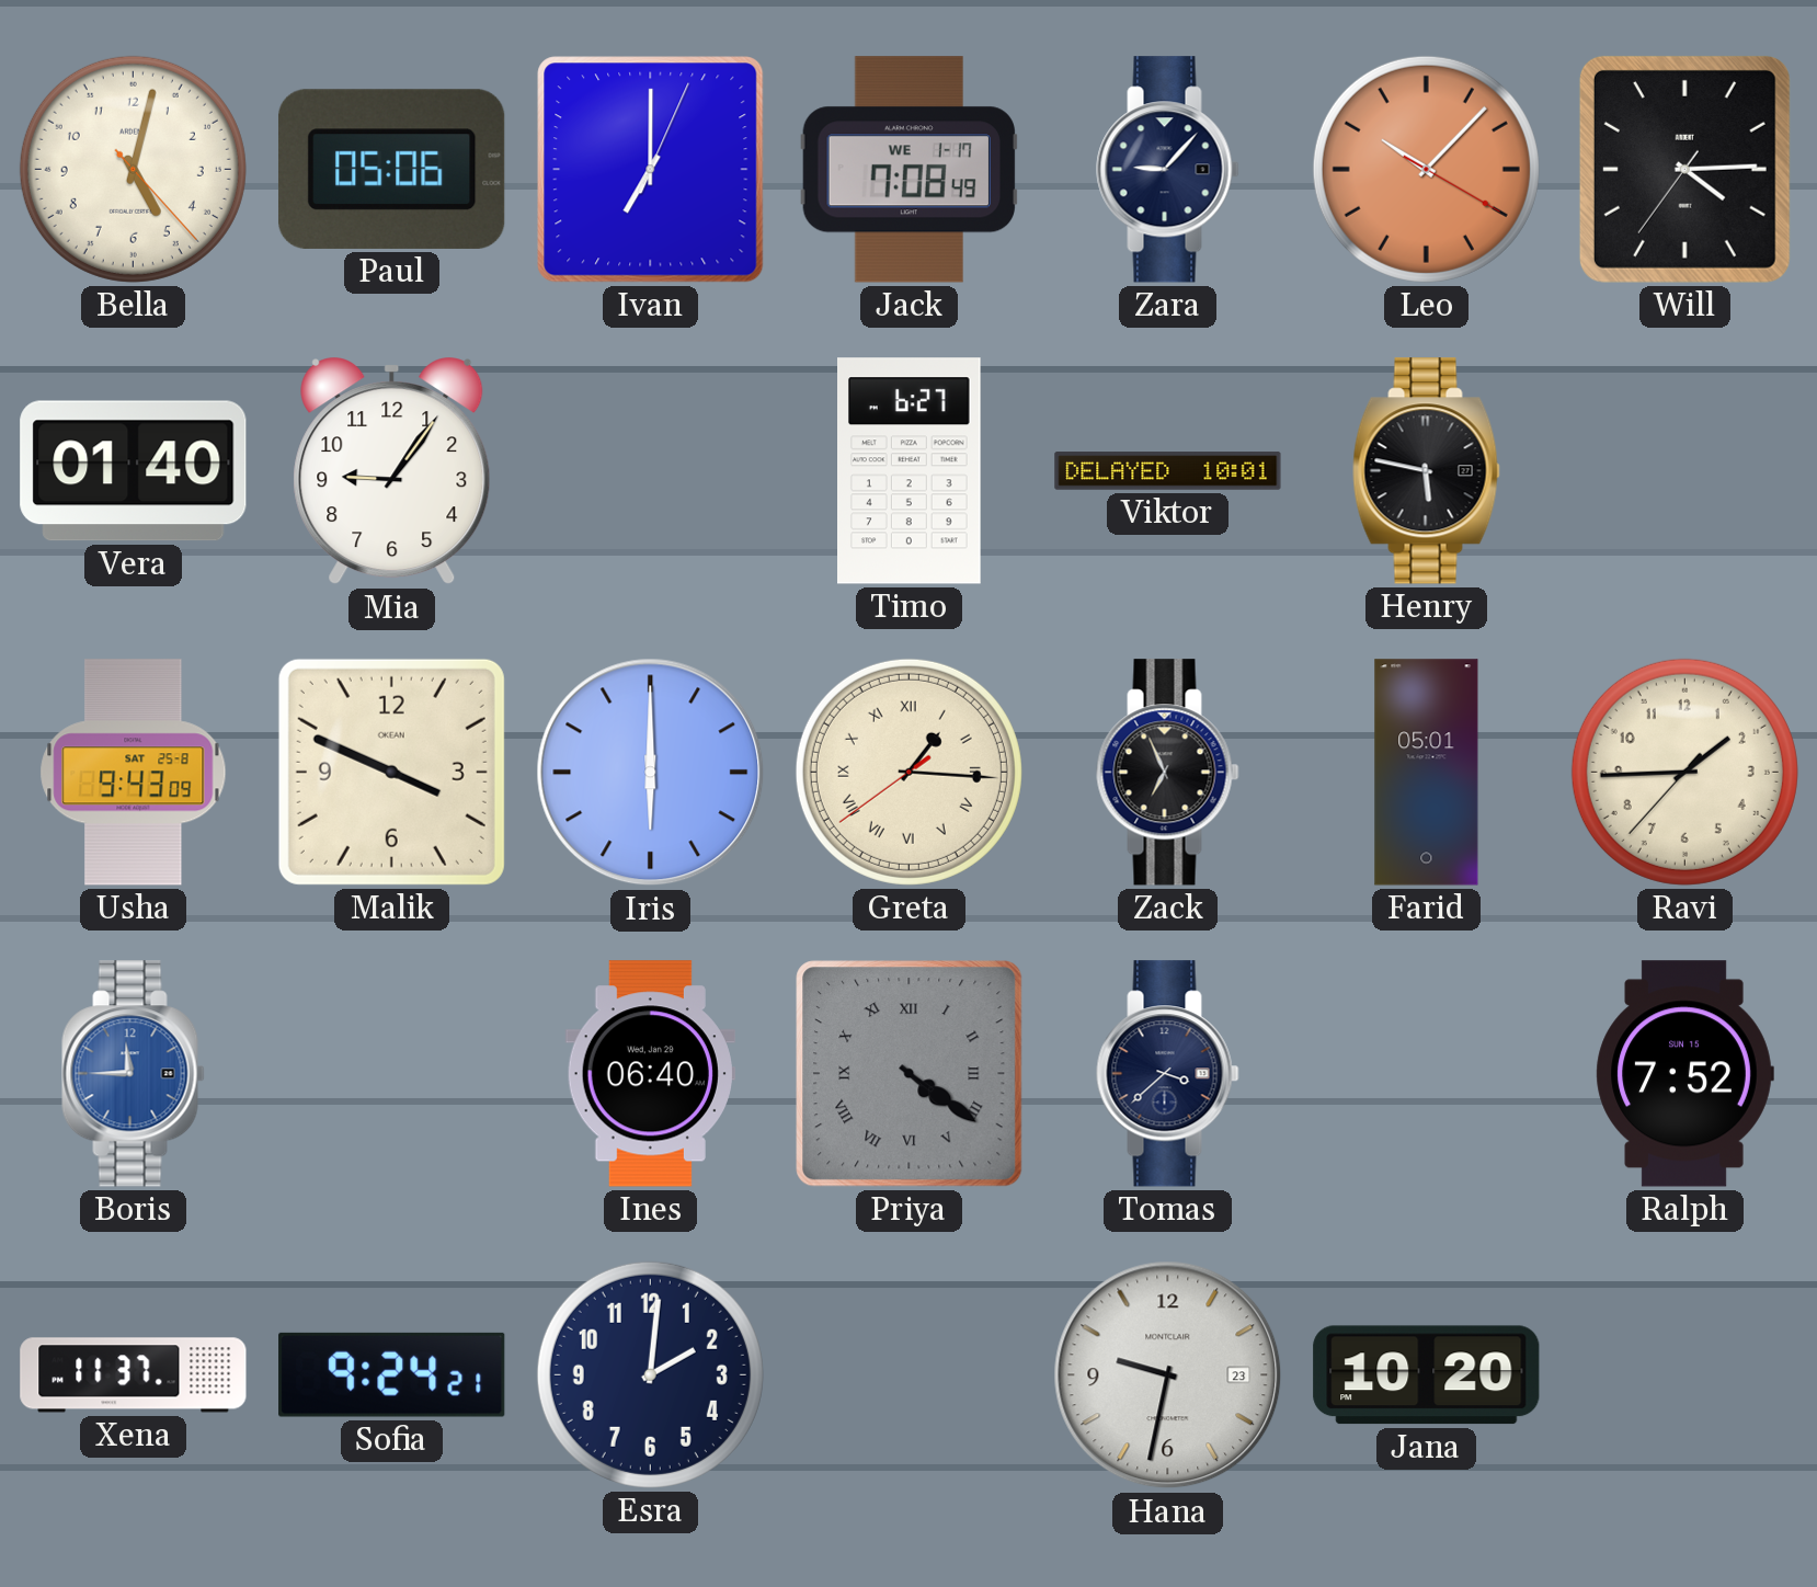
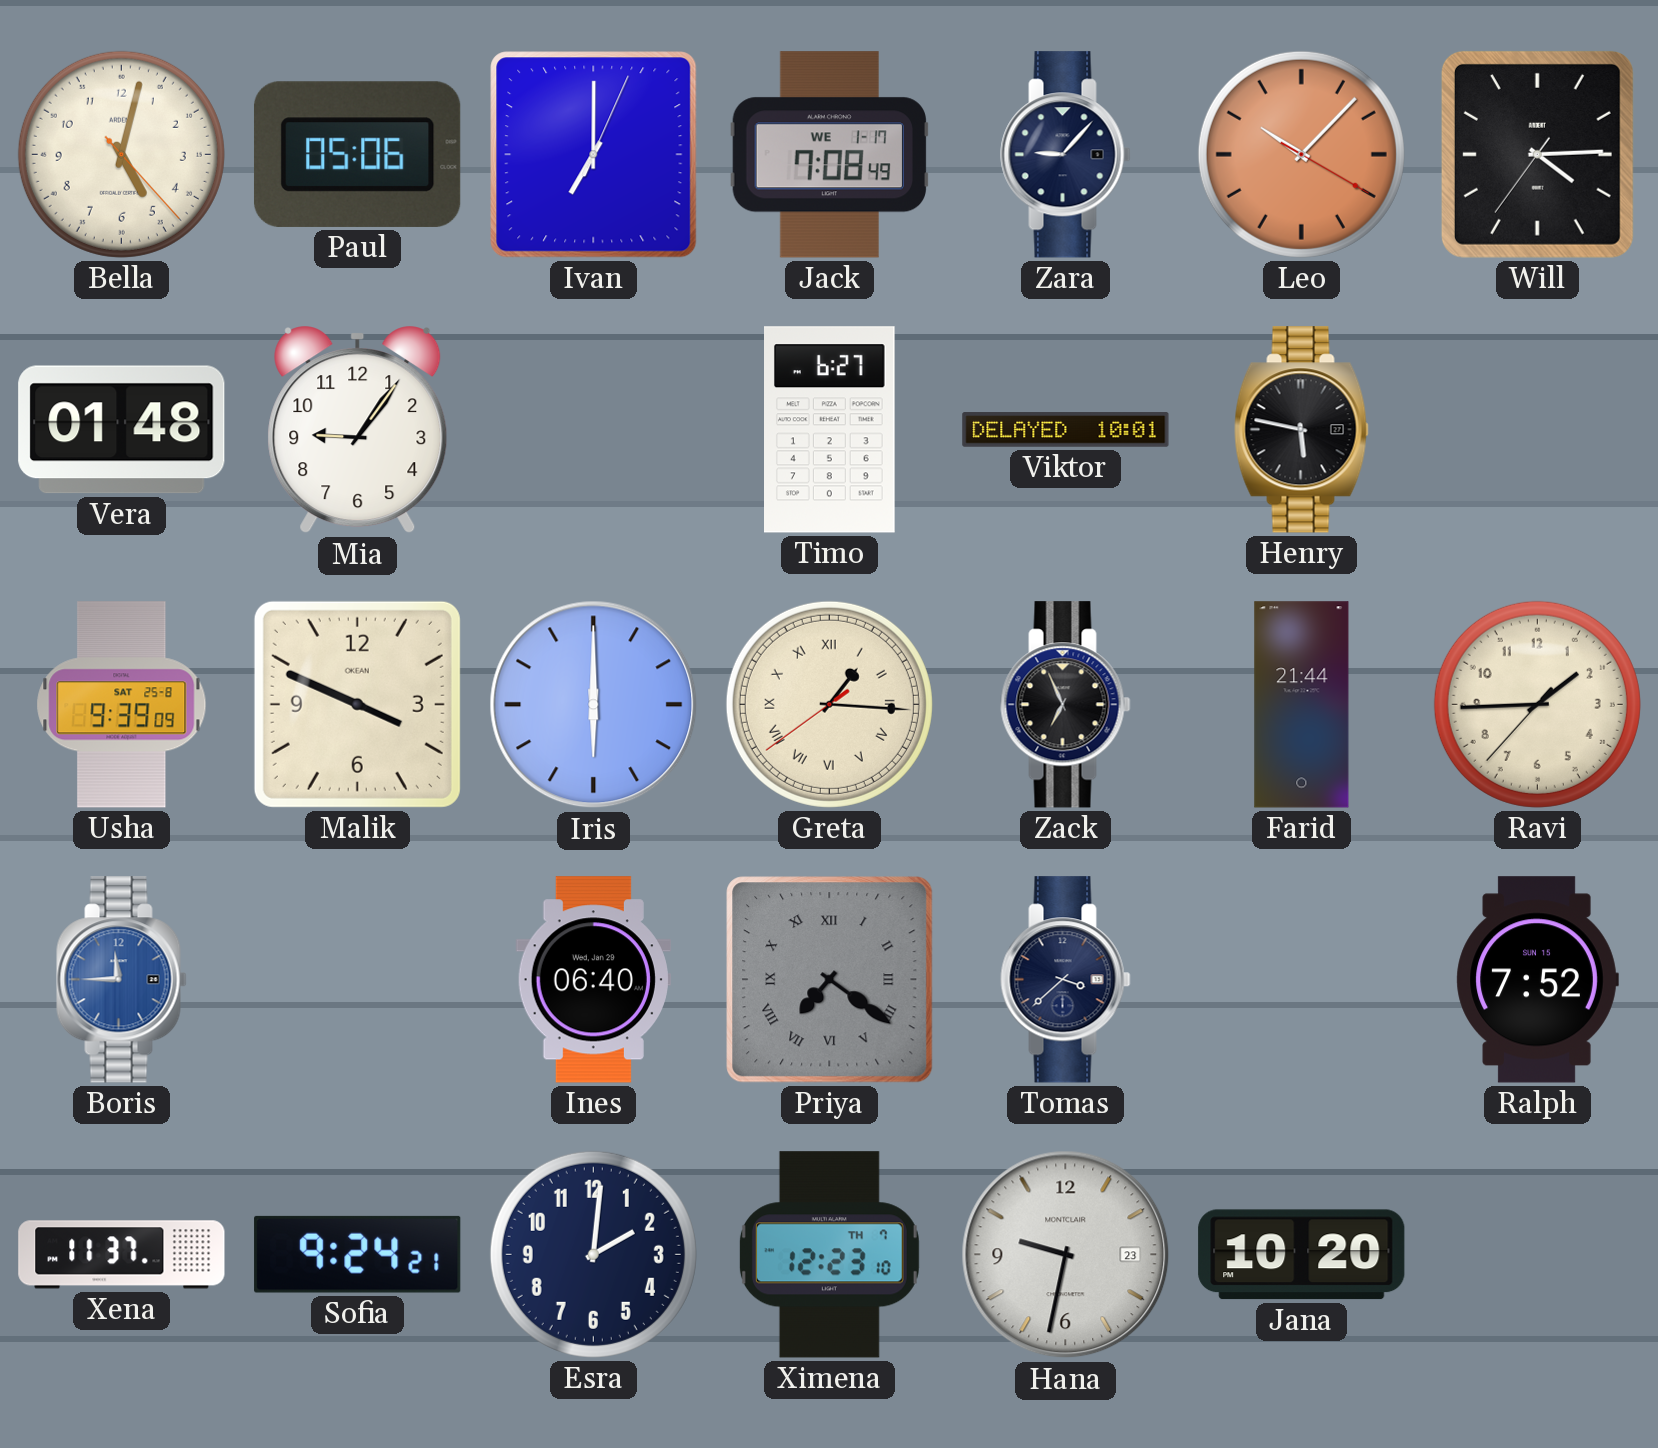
Vera: 01:40 -> 01:48
Usha: 9:43 -> 9:39
Farid: 05:01 -> 21:44
Priya: 4:21 -> 7:21
Ximena: none -> 12:23
